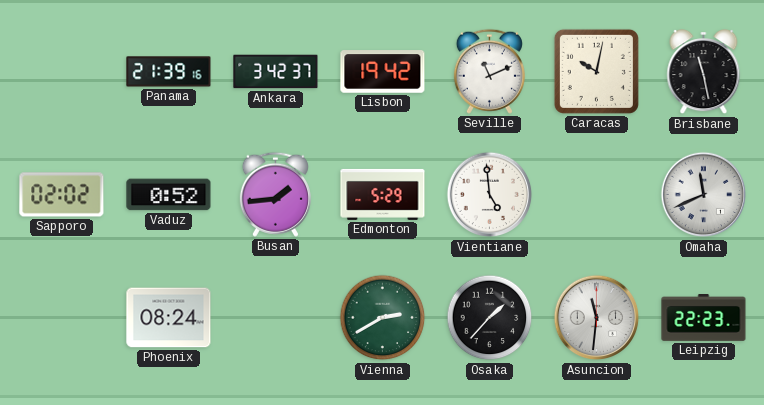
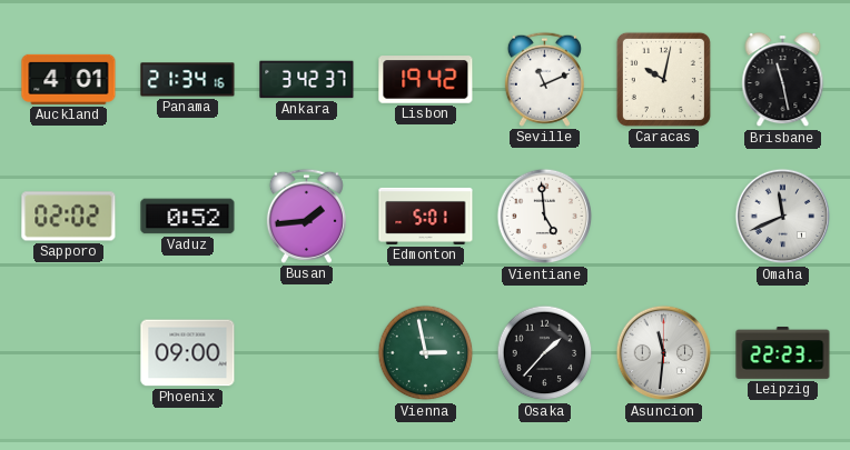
Auckland: none -> 4:01
Panama: 21:39 -> 21:34
Edmonton: 5:29 -> 5:01
Phoenix: 08:24 -> 09:00
Vienna: 2:40 -> 2:58
